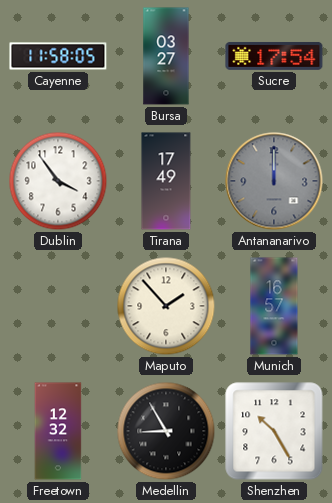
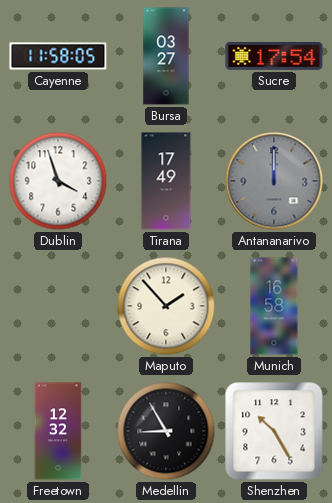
Dublin: 3:54 -> 3:57
Munich: 16:57 -> 16:58
